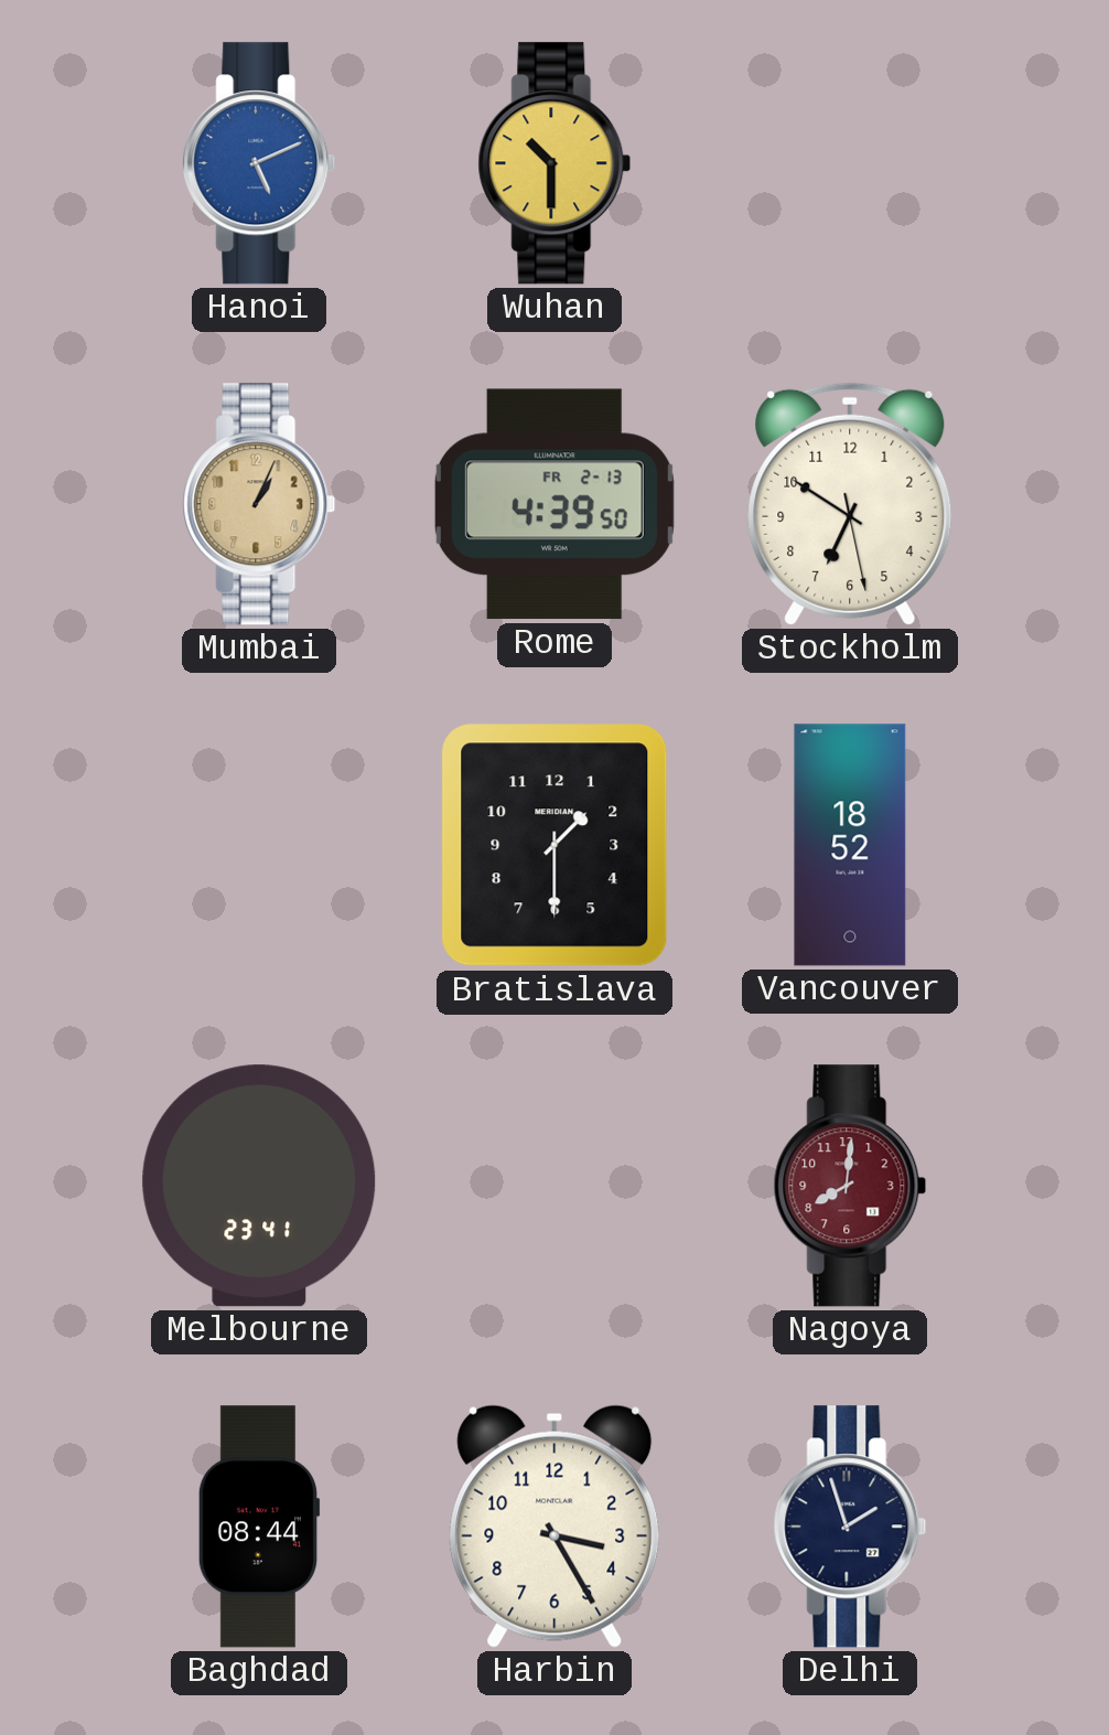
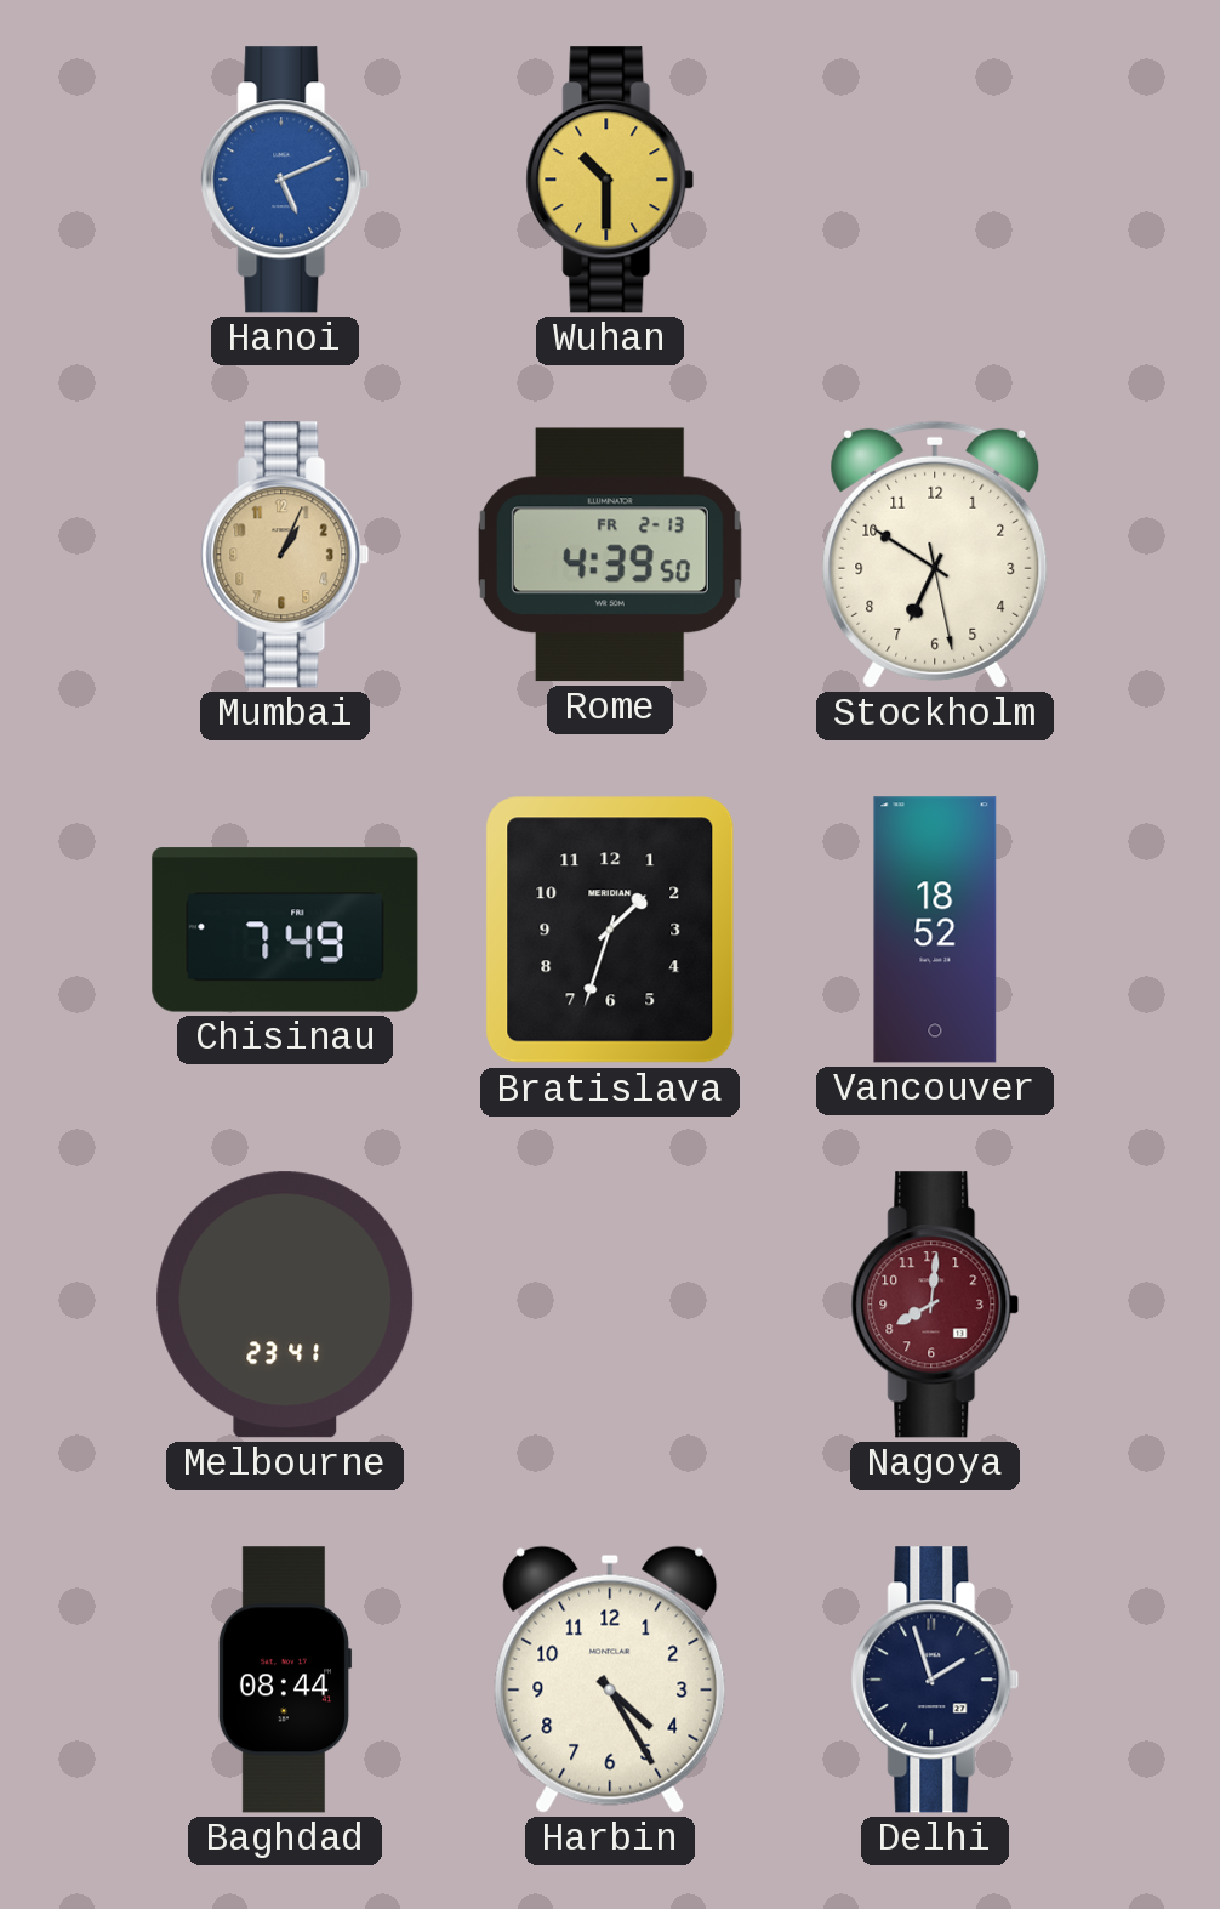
Chisinau: none -> 7:49
Bratislava: 1:30 -> 1:33
Harbin: 3:25 -> 4:25
